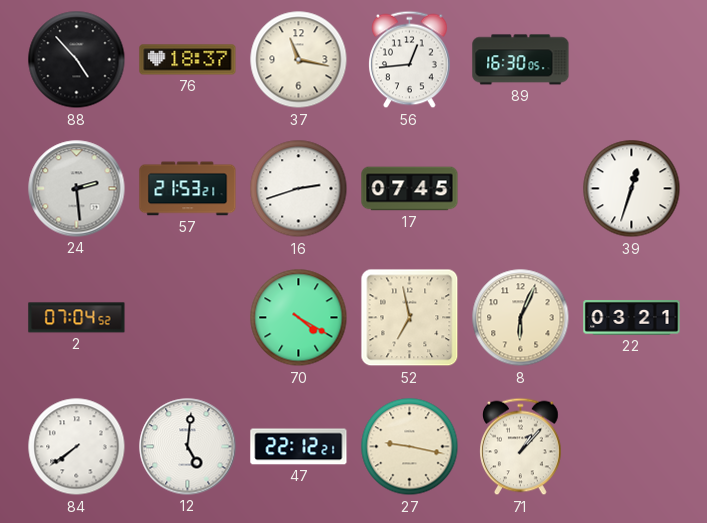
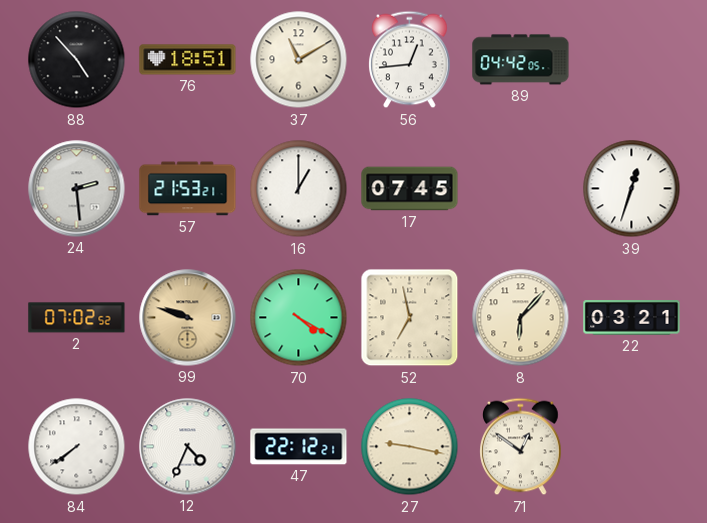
76: 18:37 -> 18:51
37: 11:17 -> 11:10
89: 16:30 -> 04:42
16: 2:42 -> 1:00
2: 07:04 -> 07:02
99: none -> 9:48
8: 6:04 -> 6:07
12: 5:01 -> 4:34
71: 1:07 -> 12:51
